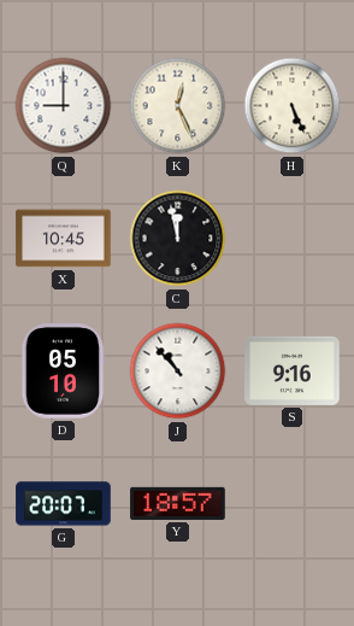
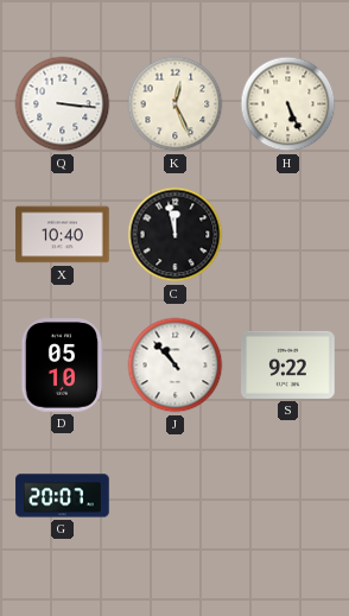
Q: 9:00 -> 3:16
X: 10:45 -> 10:40
S: 9:16 -> 9:22
Y: 18:57 -> none
